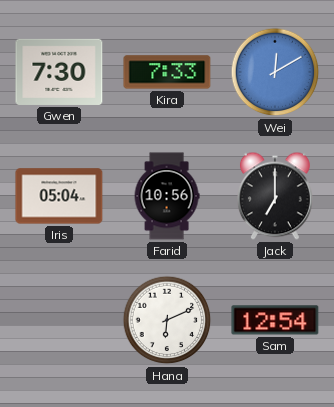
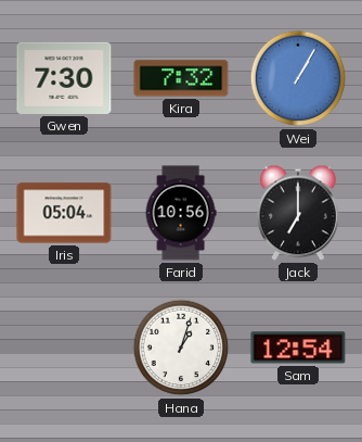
Kira: 7:33 -> 7:32
Wei: 12:10 -> 1:05
Hana: 6:11 -> 1:03
